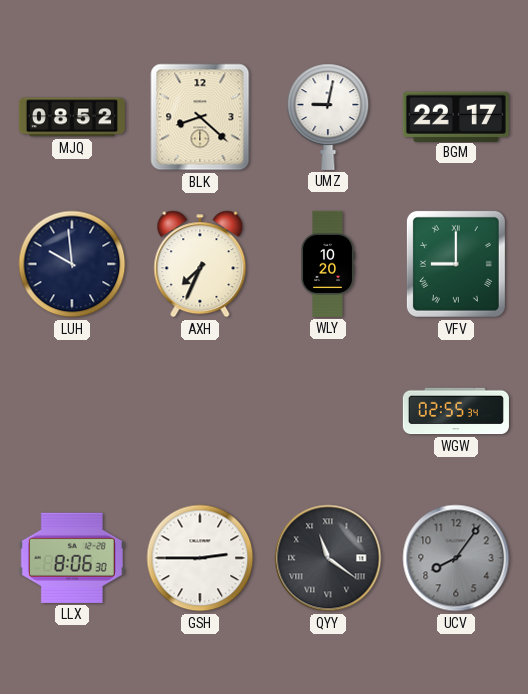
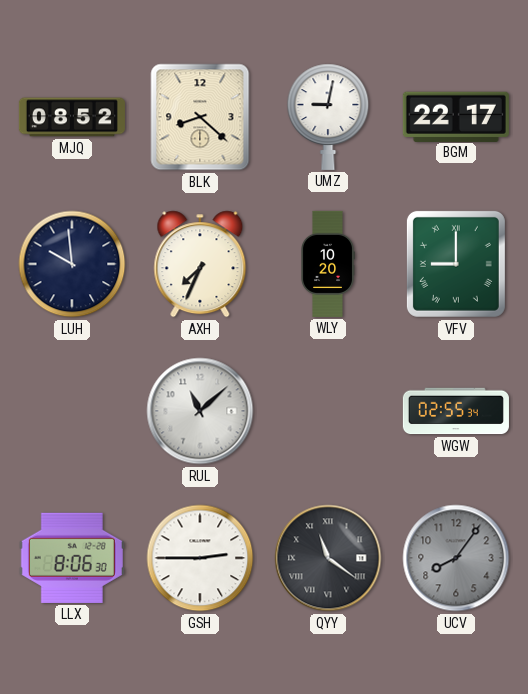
RUL: none -> 11:08
